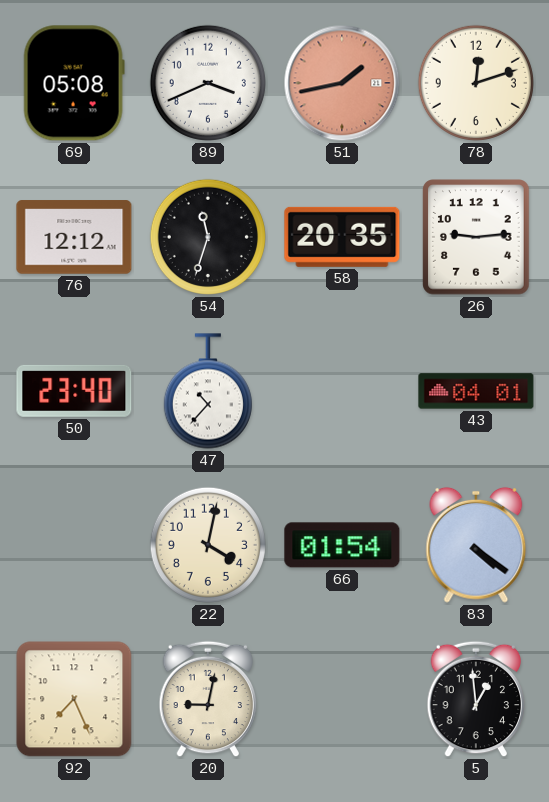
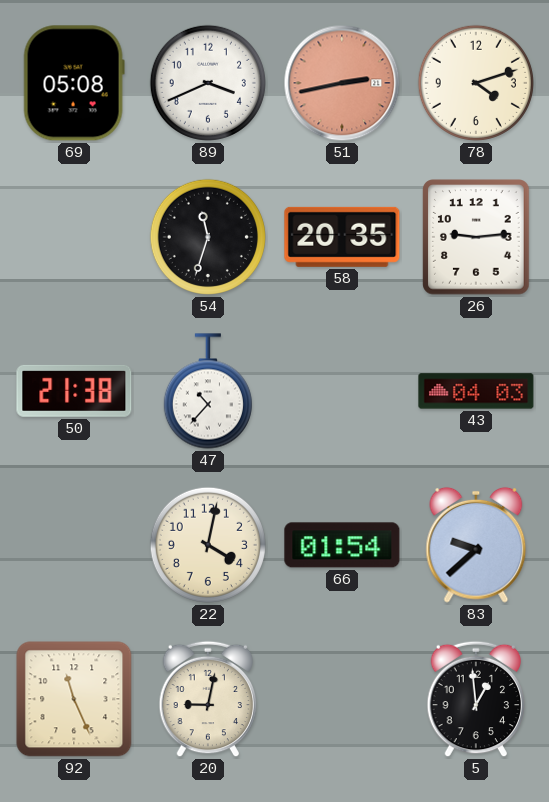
51: 1:43 -> 2:43
78: 12:12 -> 4:12
76: 12:12 -> none
50: 23:40 -> 21:38
43: 04:01 -> 04:03
83: 4:21 -> 9:38
92: 7:26 -> 11:26
